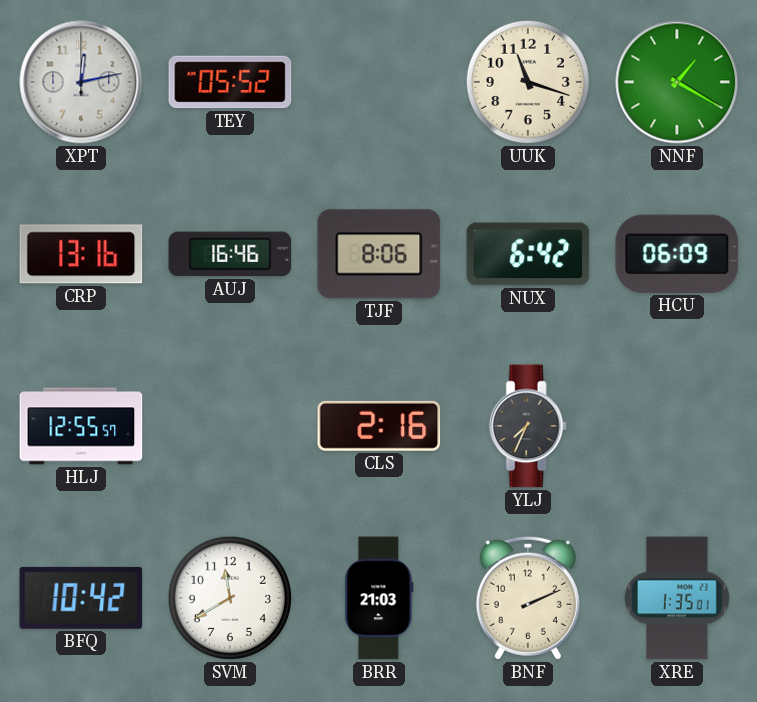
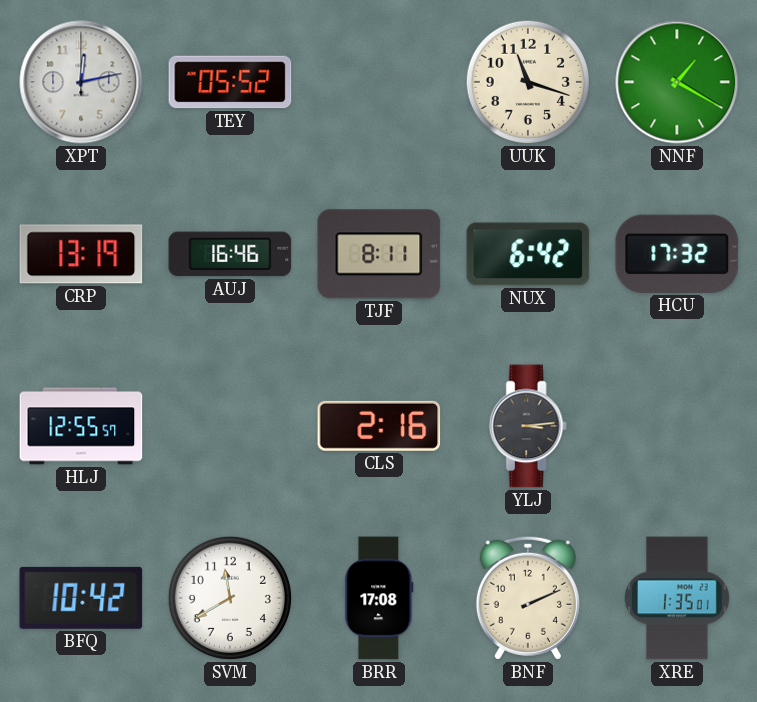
CRP: 13:16 -> 13:19
TJF: 8:06 -> 8:11
HCU: 06:09 -> 17:32
YLJ: 7:34 -> 3:14
BRR: 21:03 -> 17:08
